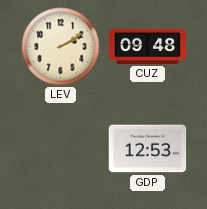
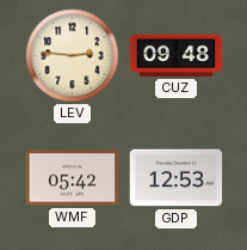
LEV: 2:10 -> 2:46
WMF: none -> 05:42
